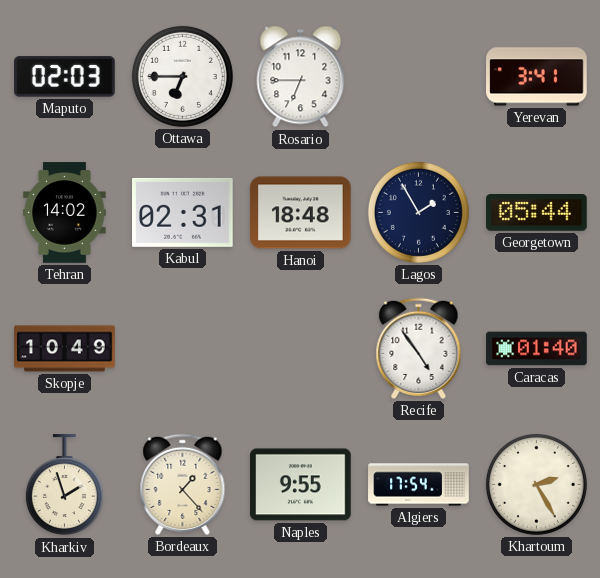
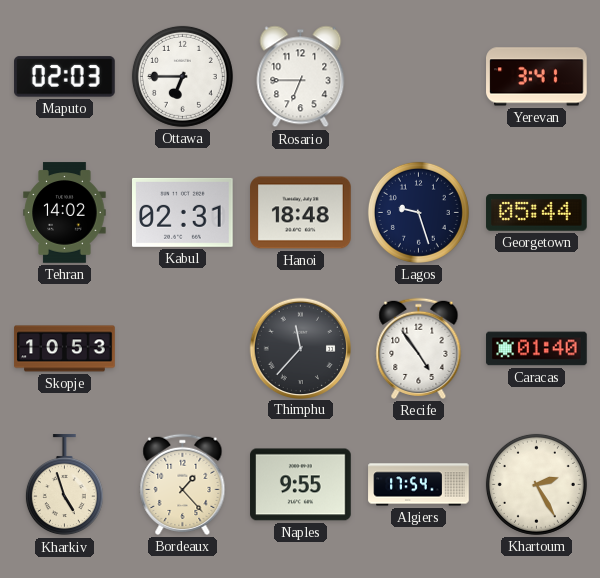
Lagos: 1:55 -> 9:27
Skopje: 10:49 -> 10:53
Thimphu: none -> 11:37
Kharkiv: 1:57 -> 4:57
